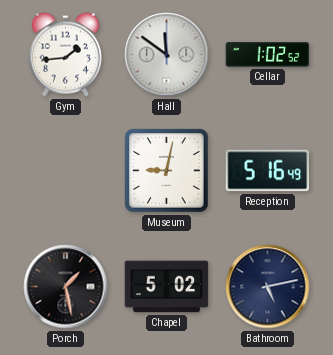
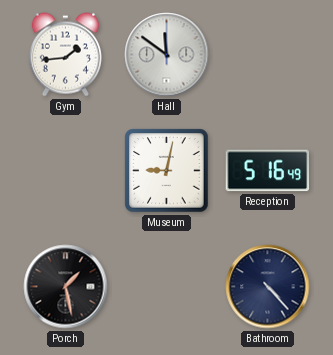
Cellar: 1:02 -> none
Chapel: 5:02 -> none
Bathroom: 5:13 -> 4:23
